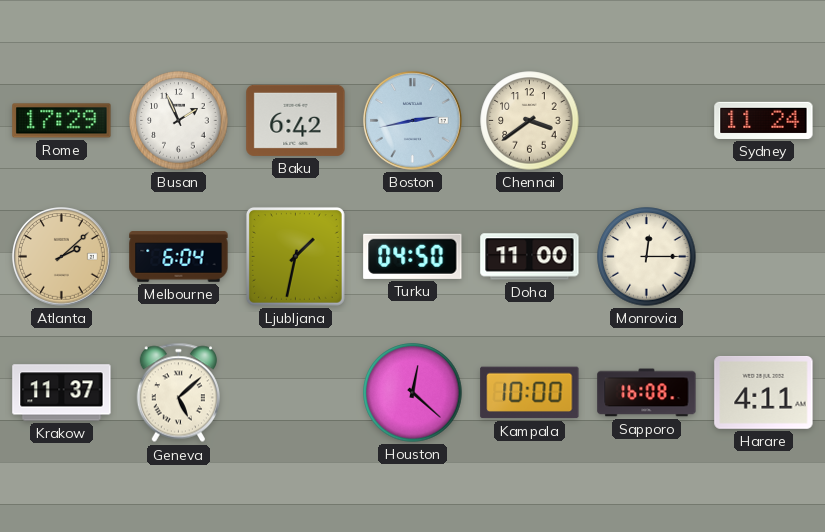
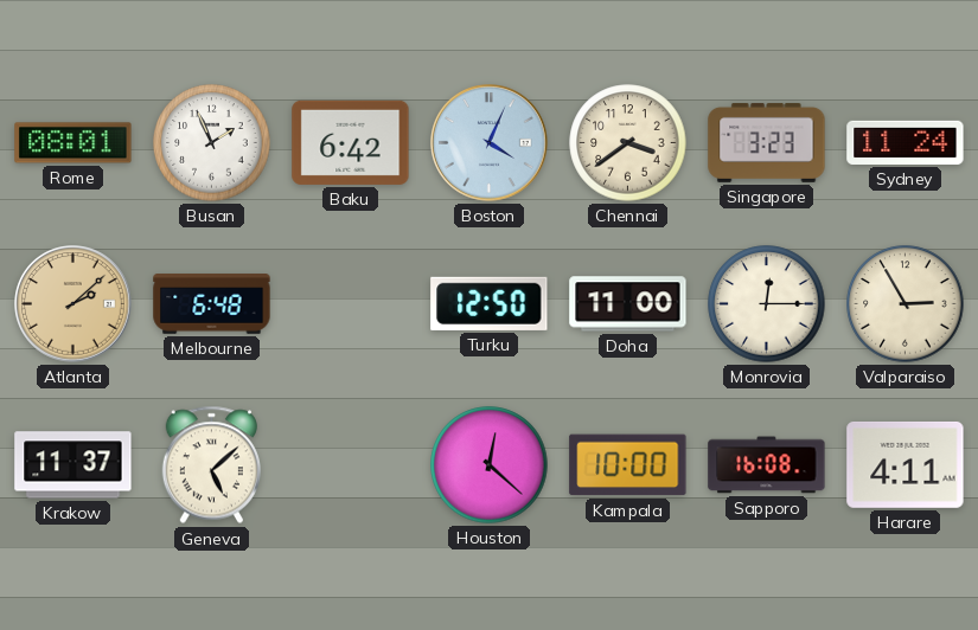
Rome: 17:29 -> 08:01
Boston: 2:43 -> 4:04
Singapore: none -> 3:23
Melbourne: 6:04 -> 6:48
Ljubljana: 1:32 -> none
Turku: 04:50 -> 12:50
Valparaiso: none -> 2:55
